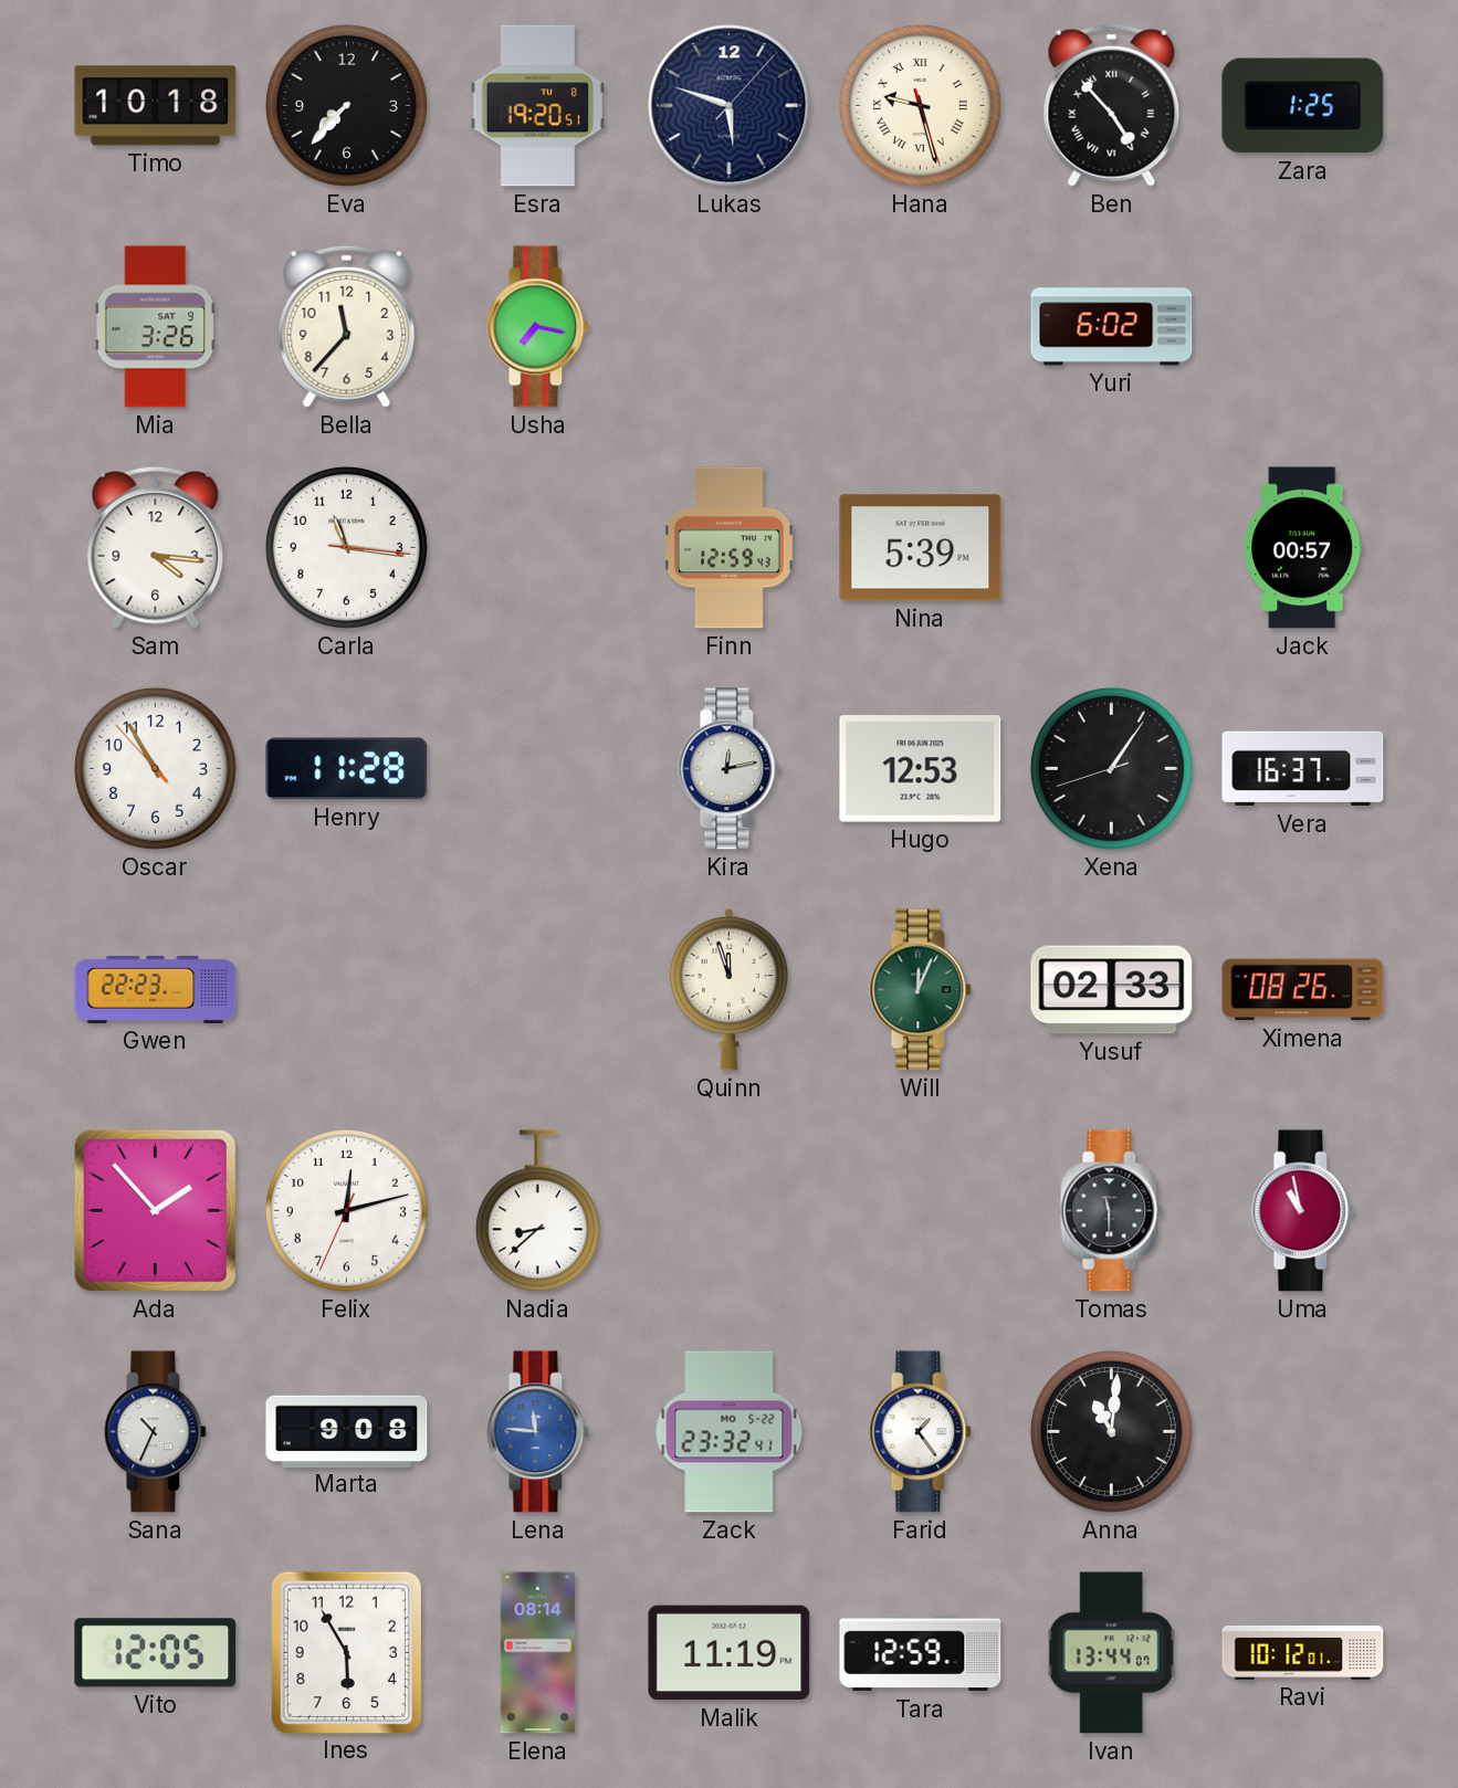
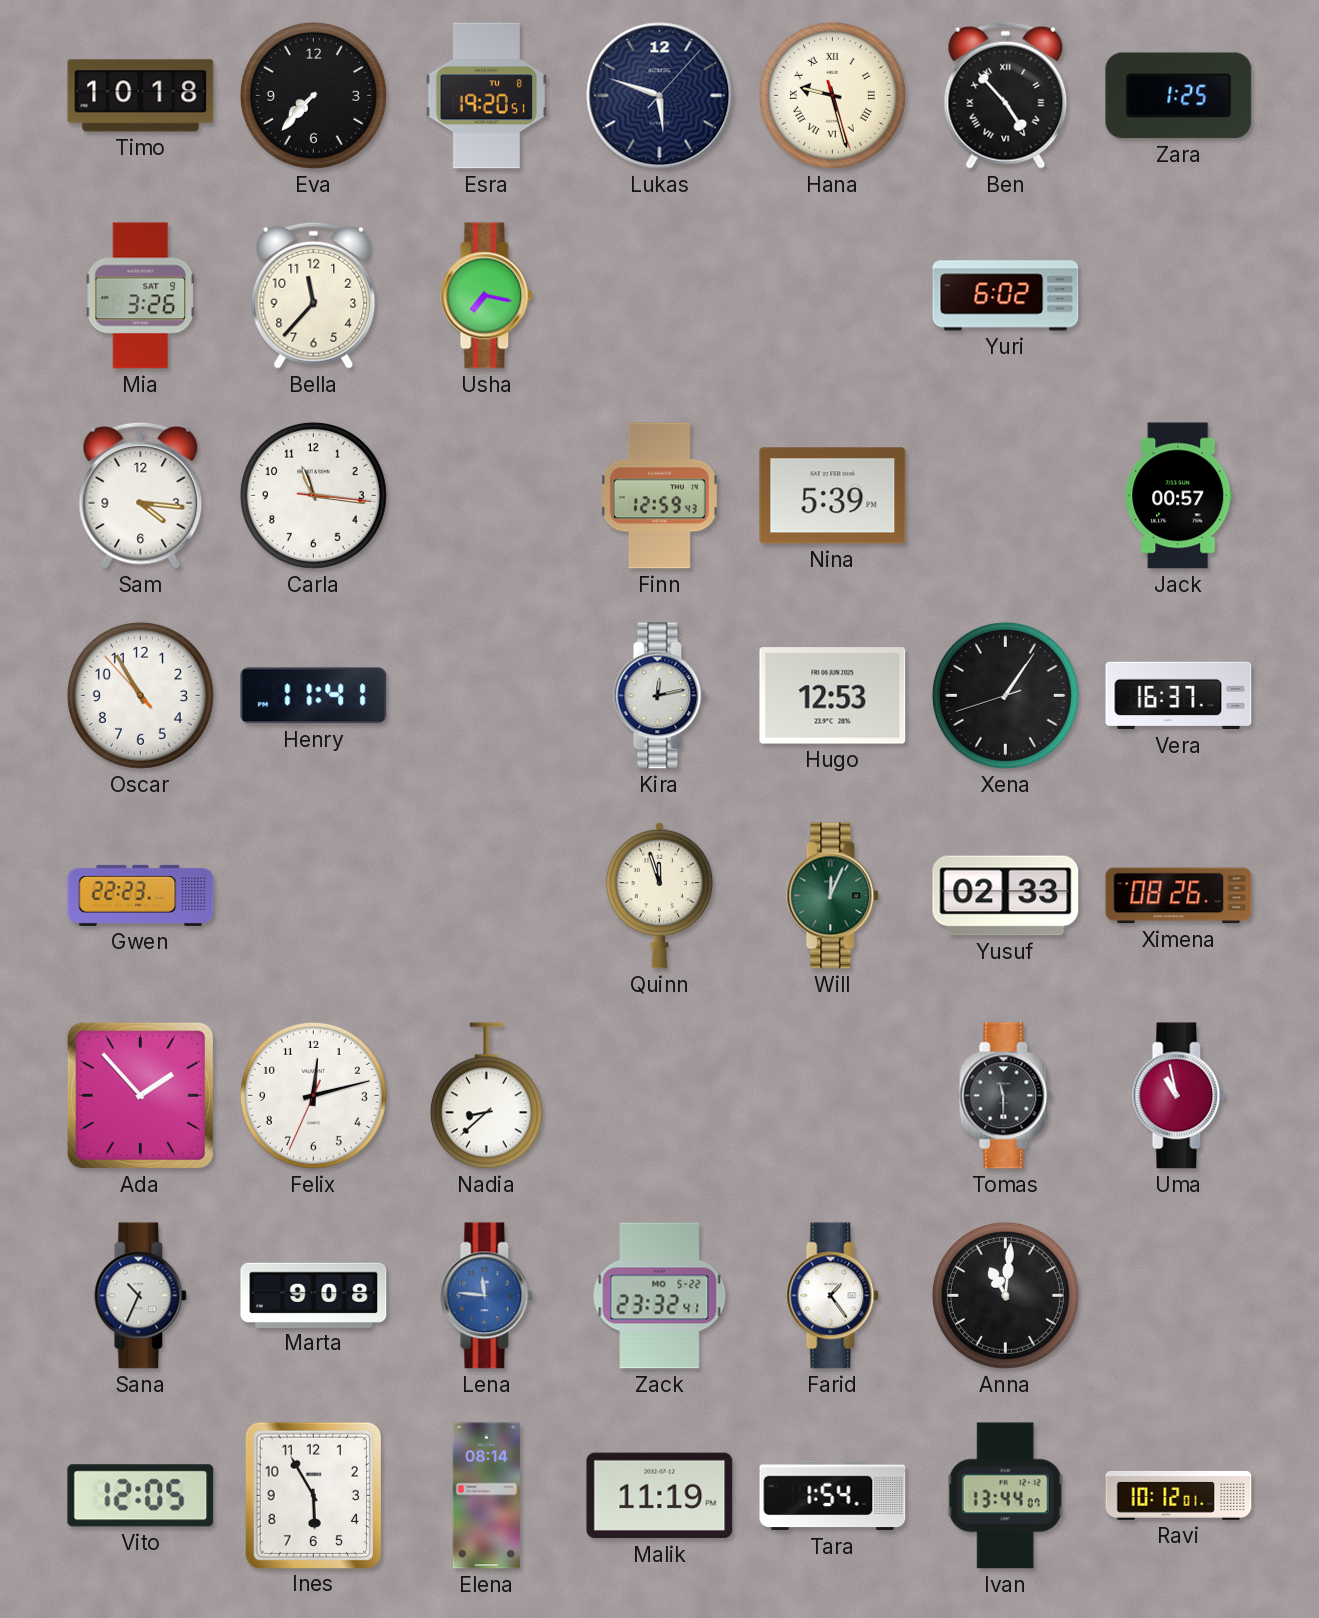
Henry: 11:28 -> 11:41
Tara: 12:59 -> 1:54
